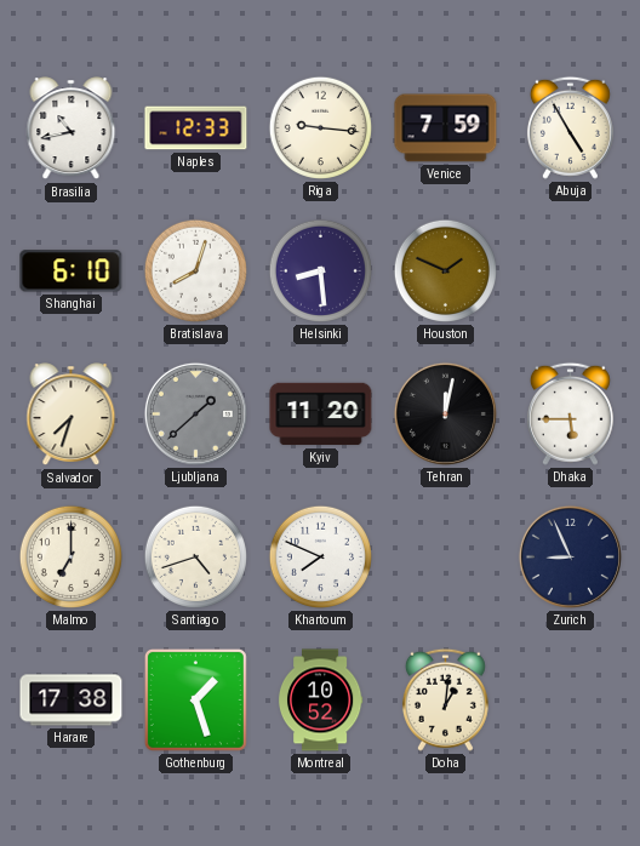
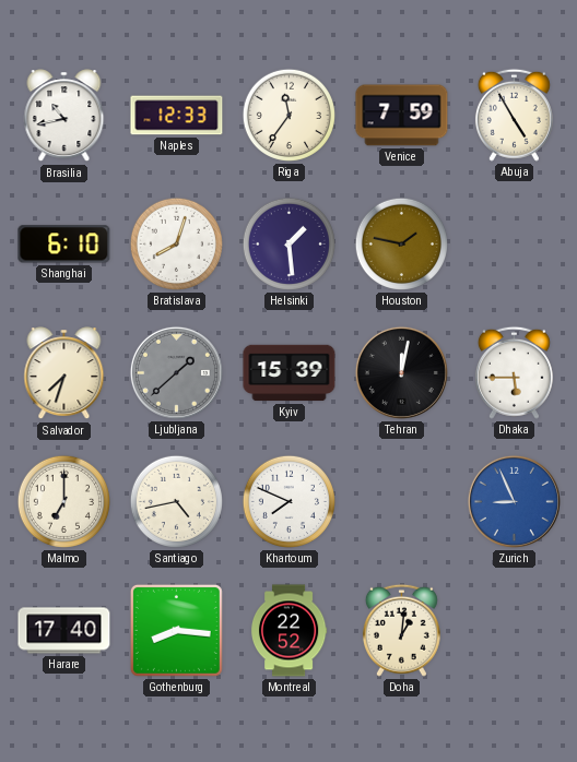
Riga: 9:16 -> 11:36
Helsinki: 8:29 -> 1:29
Houston: 1:49 -> 1:47
Kyiv: 11:20 -> 15:39
Santiago: 4:42 -> 4:43
Zurich dial: navy -> blue
Harare: 17:38 -> 17:40
Gothenburg: 1:27 -> 8:16
Montreal: 10:52 -> 22:52
